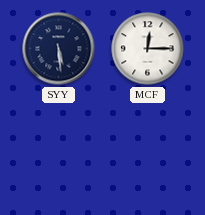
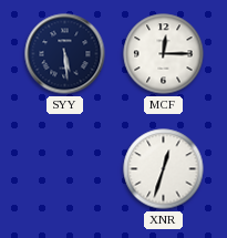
XNR: none -> 12:33
